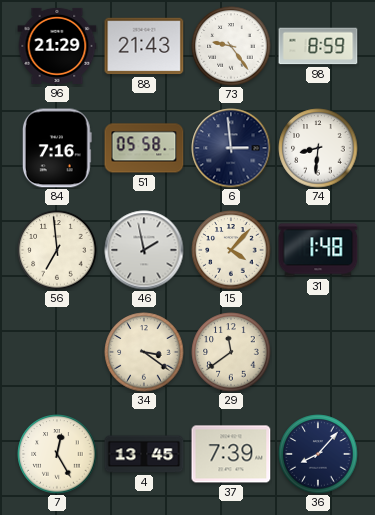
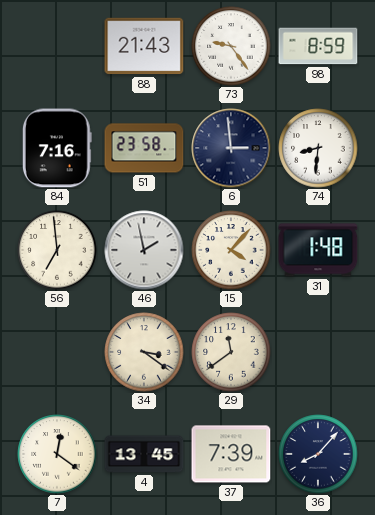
96: 21:29 -> none
51: 05:58 -> 23:58
7: 12:25 -> 12:21
